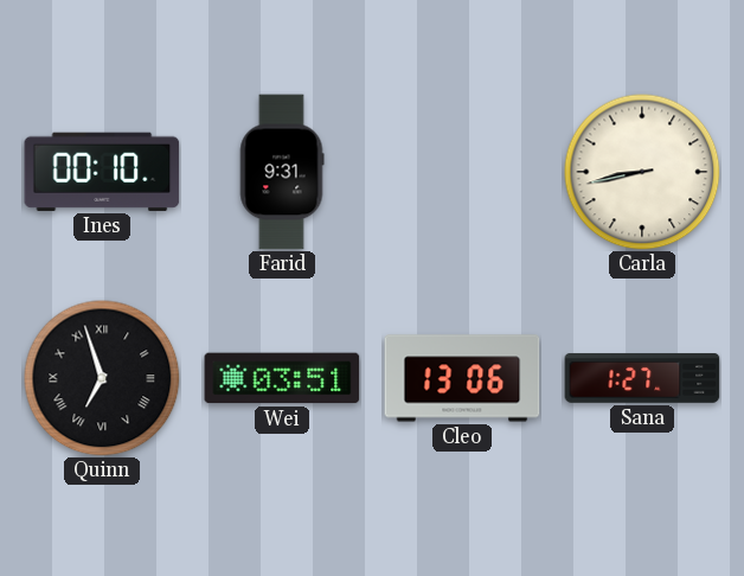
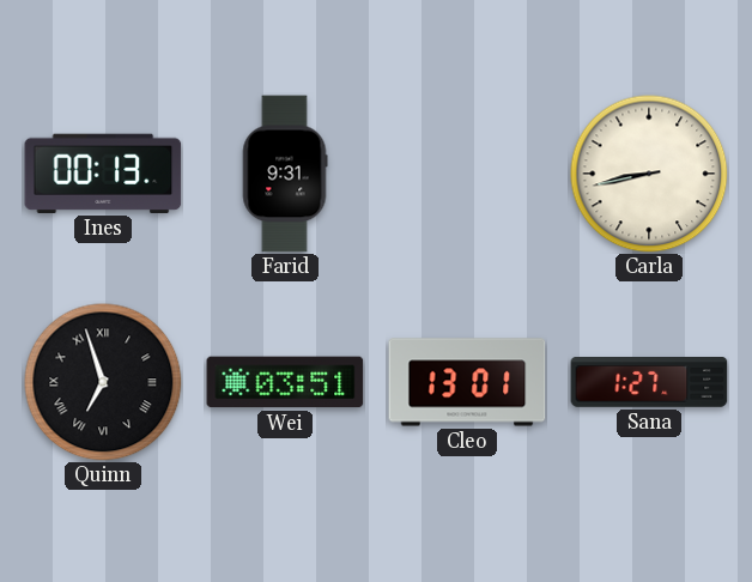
Ines: 00:10 -> 00:13
Cleo: 13:06 -> 13:01
